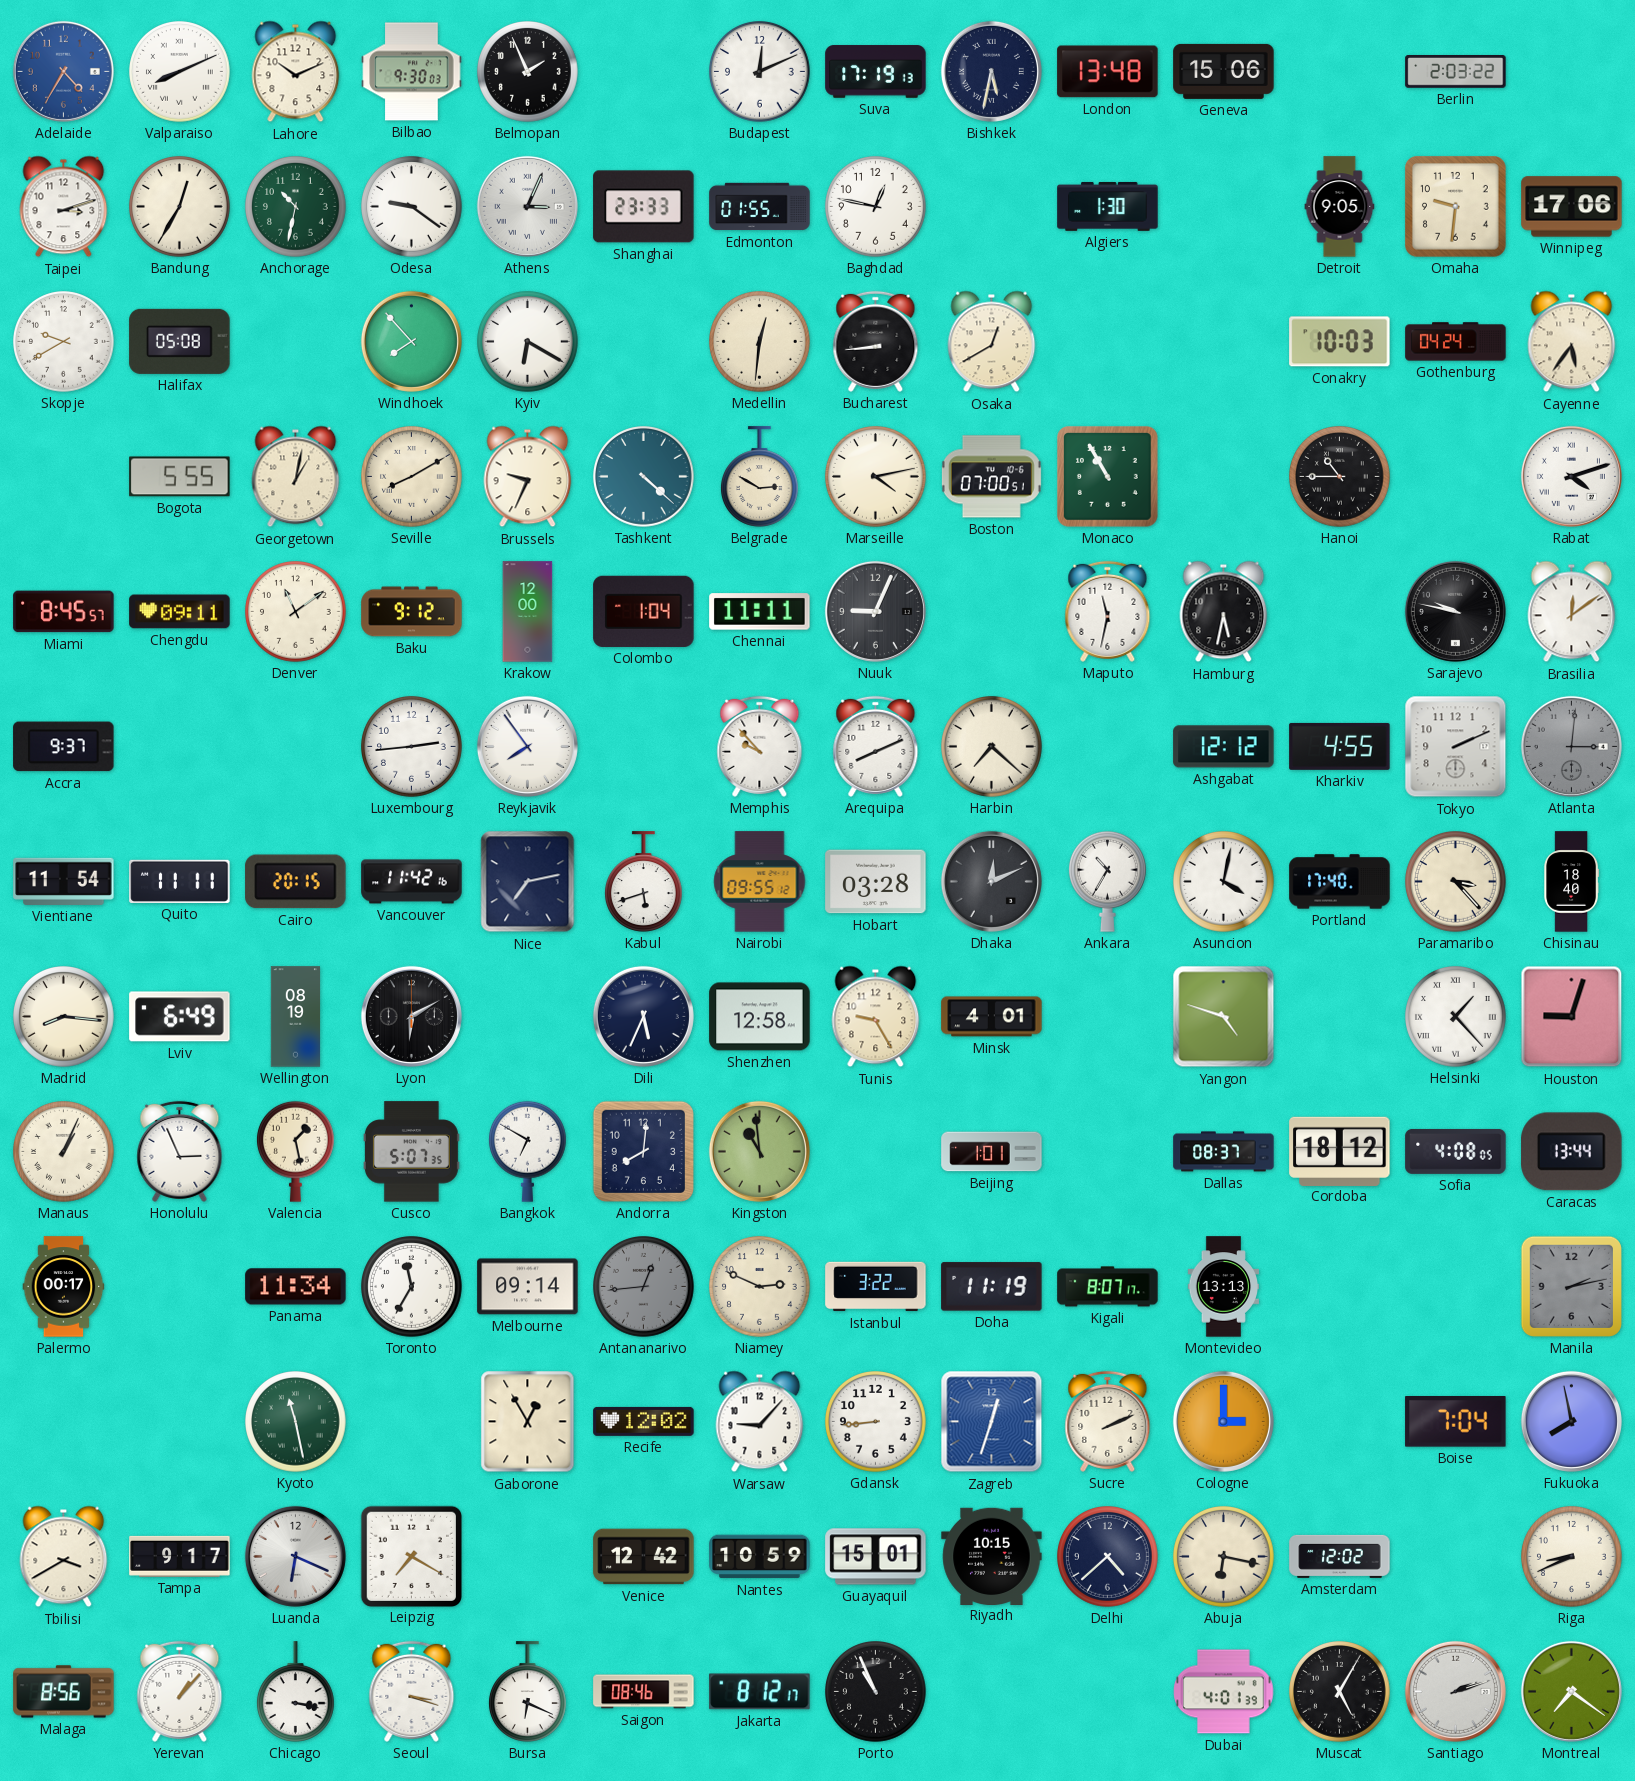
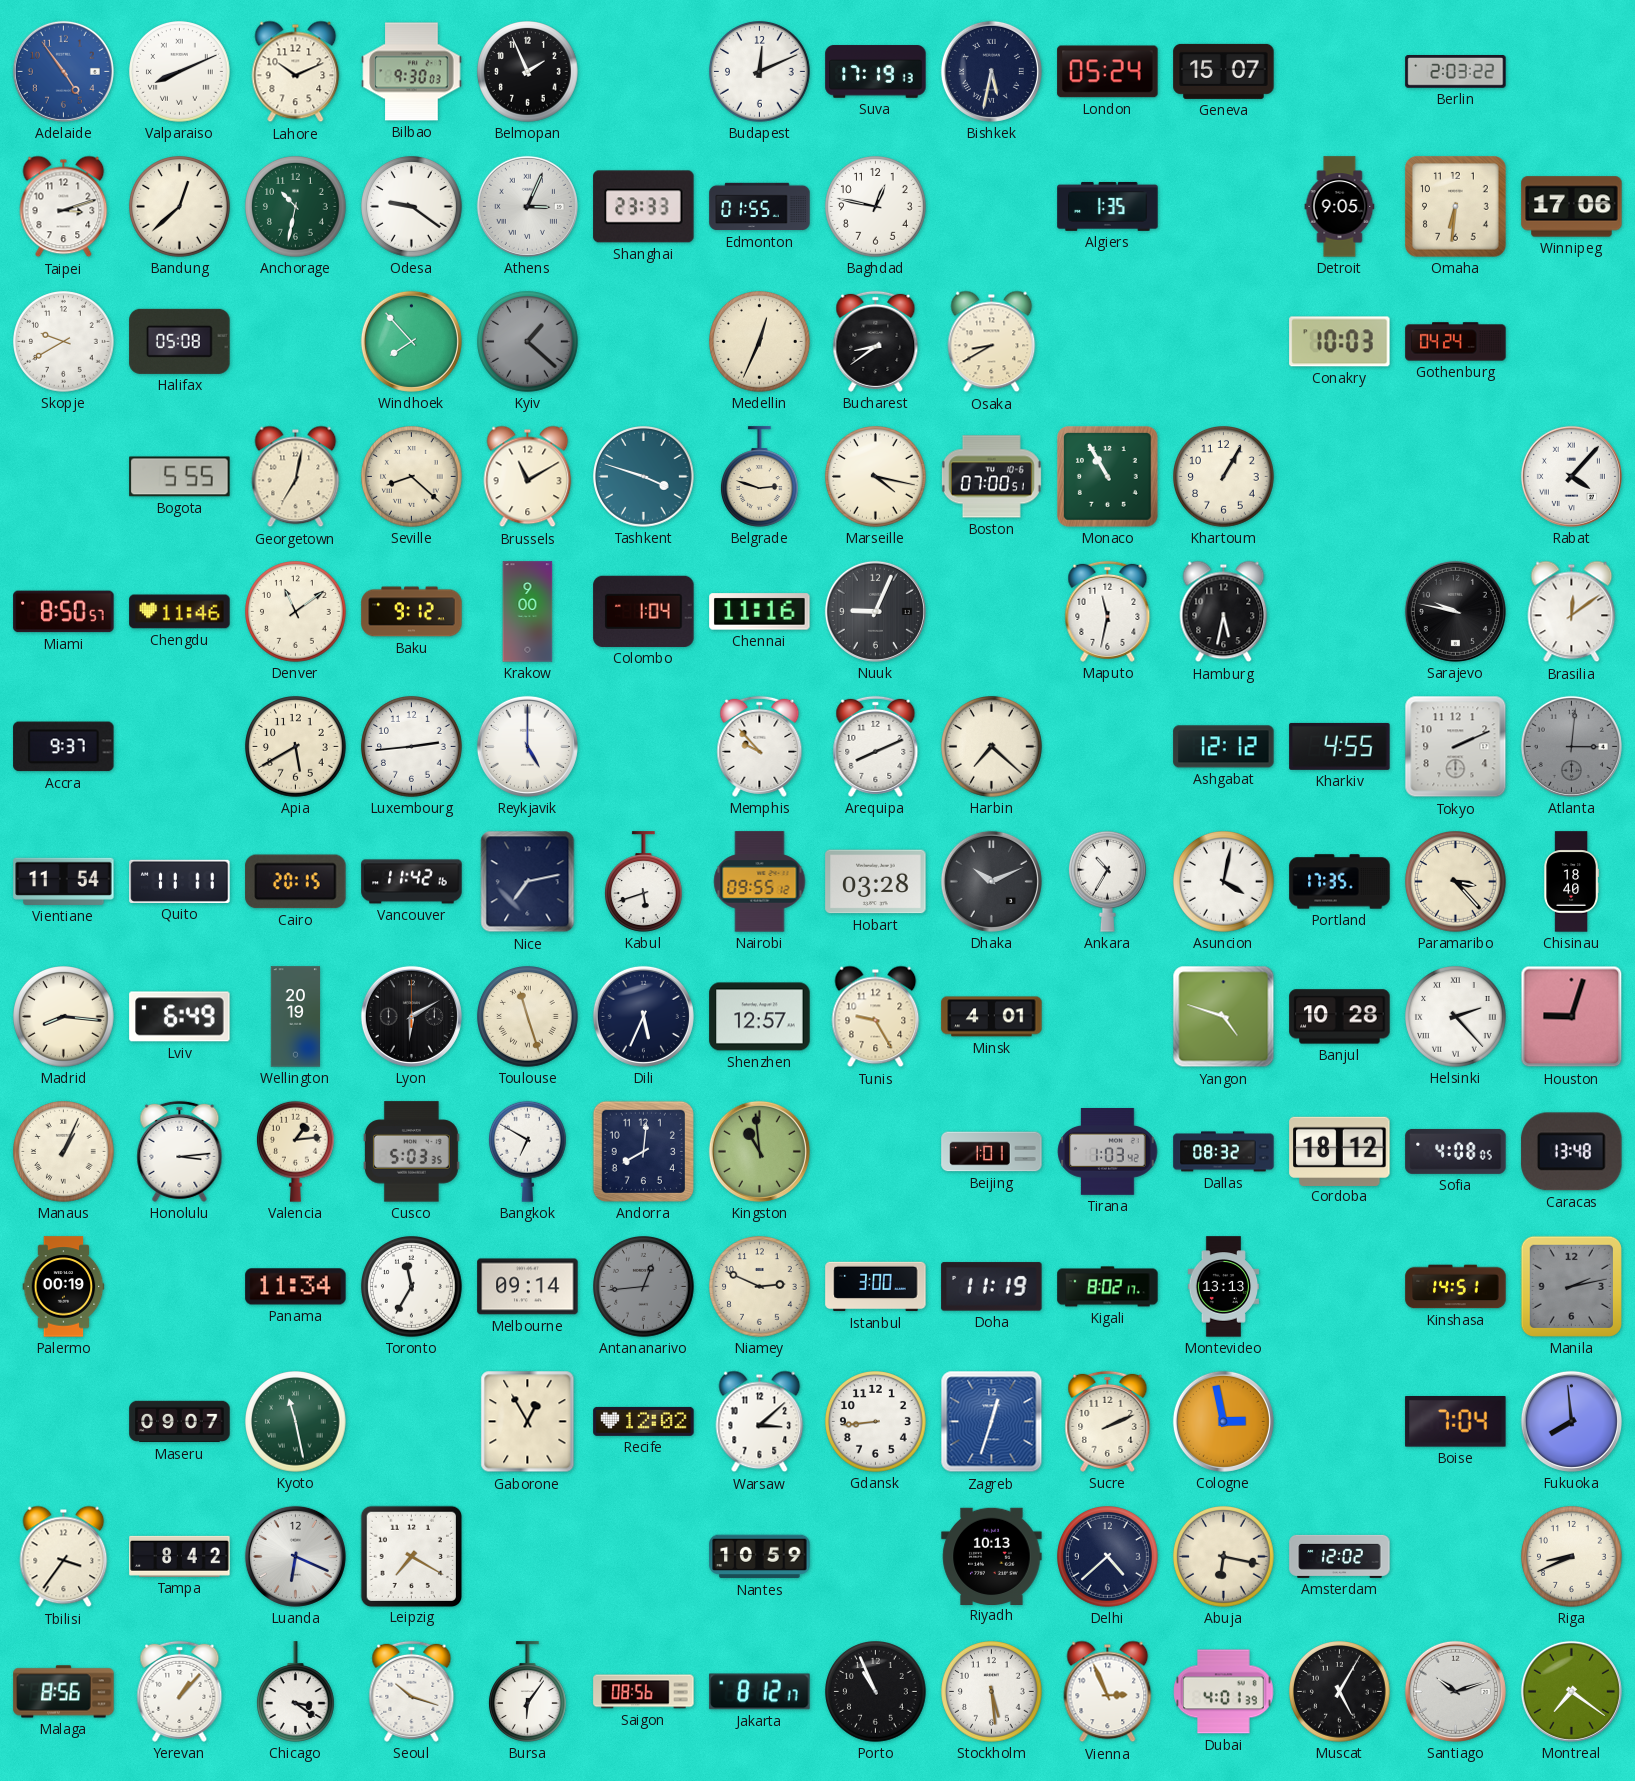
Adelaide: 4:35 -> 4:54
London: 13:48 -> 05:24
Geneva: 15:06 -> 15:07
Bandung: 12:35 -> 12:38
Algiers: 1:30 -> 1:35
Omaha: 9:31 -> 6:31
Kyiv: 6:20 -> 1:22
Kyiv dial: white -> grey
Medellin: 12:31 -> 12:34
Bucharest: 8:44 -> 8:39
Osaka: 12:40 -> 8:40
Cayenne: 5:36 -> none
Georgetown: 1:02 -> 7:02
Seville: 8:10 -> 8:22
Brussels: 9:34 -> 11:10
Tashkent: 4:22 -> 3:48
Belgrade: 2:50 -> 2:48
Marseille: 4:13 -> 4:17
Khartoum: none -> 1:05
Hanoi: 10:45 -> none
Rabat: 4:12 -> 4:07
Miami: 8:45 -> 8:50
Chengdu: 09:11 -> 11:46
Krakow: 12:00 -> 9:00
Chennai: 11:11 -> 11:16
Apia: none -> 5:40
Reykjavik: 7:54 -> 5:00
Dhaka: 12:11 -> 10:11
Portland: 17:40 -> 17:35
Wellington: 08:19 -> 20:19
Toulouse: none -> 11:27
Shenzhen: 12:58 -> 12:57
Banjul: none -> 10:28
Helsinki: 1:23 -> 2:23
Honolulu: 2:56 -> 3:14
Valencia: 1:28 -> 1:14
Cusco: 5:07 -> 5:03
Tirana: none -> 1:03
Dallas: 08:37 -> 08:32
Caracas: 13:44 -> 13:48
Palermo: 00:17 -> 00:19
Istanbul: 3:22 -> 3:00
Kigali: 8:07 -> 8:02
Kinshasa: none -> 14:51
Maseru: none -> 09:07
Warsaw: 9:07 -> 3:08
Cologne: 3:00 -> 2:58
Fukuoka: 7:58 -> 7:59
Tbilisi: 3:40 -> 3:36
Tampa: 9:17 -> 8:42
Venice: 12:42 -> none
Guayaquil: 15:01 -> none
Riyadh: 10:15 -> 10:13
Chicago: 3:17 -> 3:21
Seoul: 3:18 -> 10:18
Bursa: 6:19 -> 6:06
Saigon: 08:46 -> 08:56
Stockholm: none -> 5:29
Vienna: none -> 2:56
Santiago: 2:12 -> 10:12
